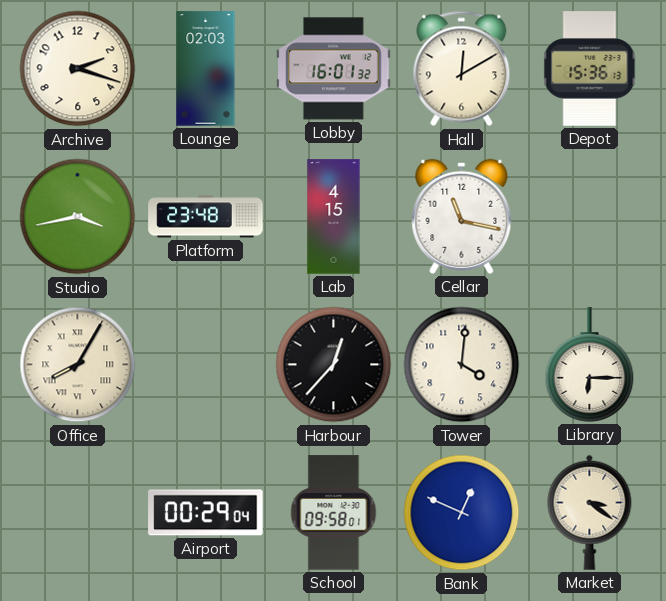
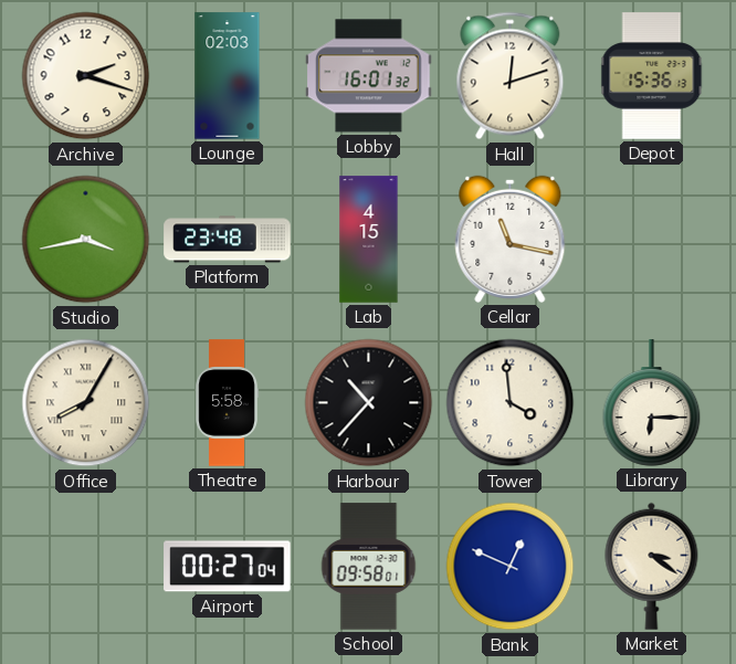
Hall: 12:10 -> 12:12
Theatre: none -> 5:58
Harbour: 12:37 -> 10:37
Tower: 4:01 -> 3:59
Airport: 00:29 -> 00:27
